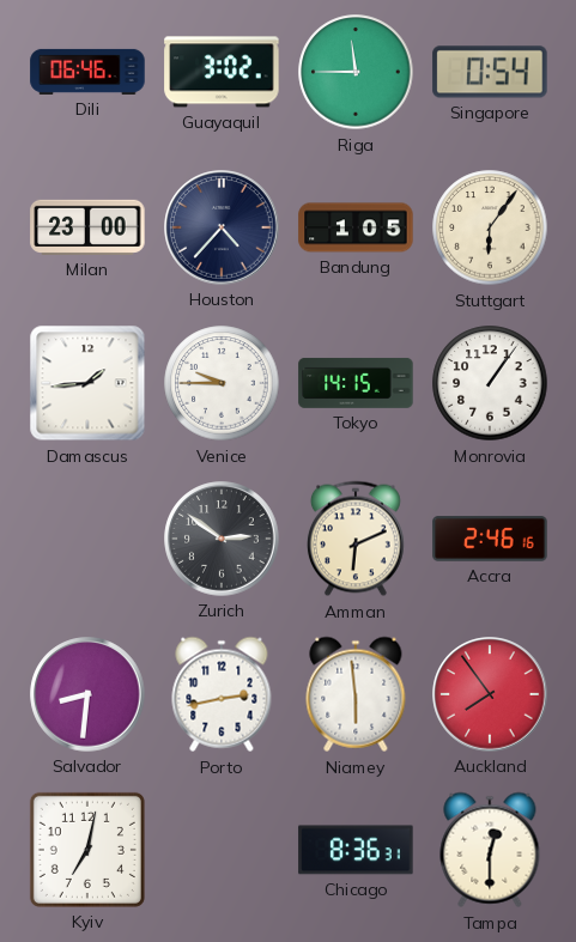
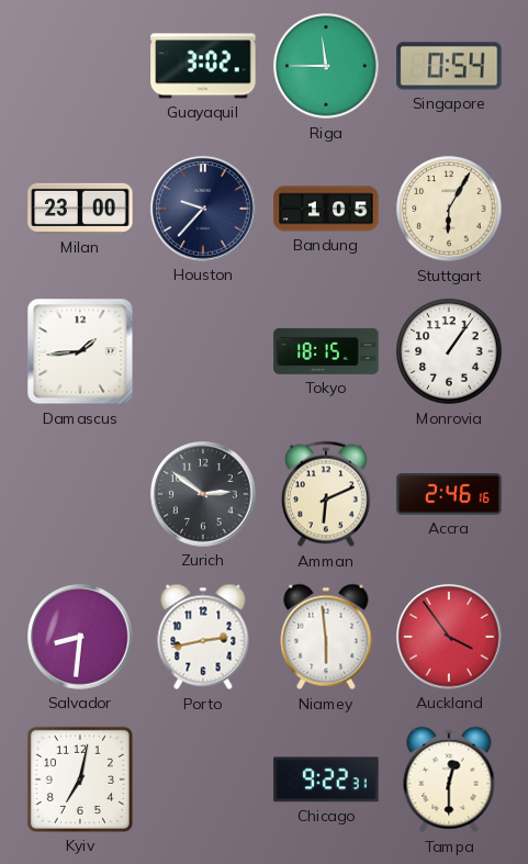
Dili: 06:46 -> none
Houston: 4:37 -> 9:37
Stuttgart: 6:06 -> 6:05
Venice: 9:45 -> none
Tokyo: 14:15 -> 18:15
Auckland: 7:54 -> 3:54
Chicago: 8:36 -> 9:22
